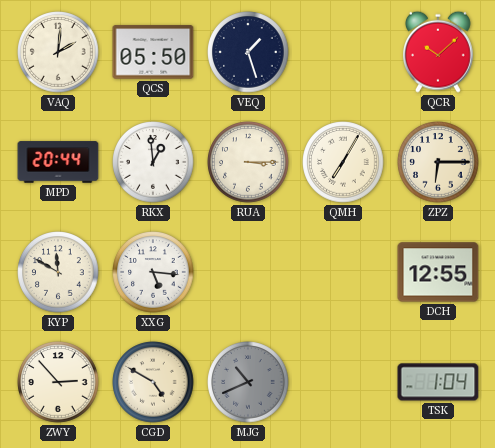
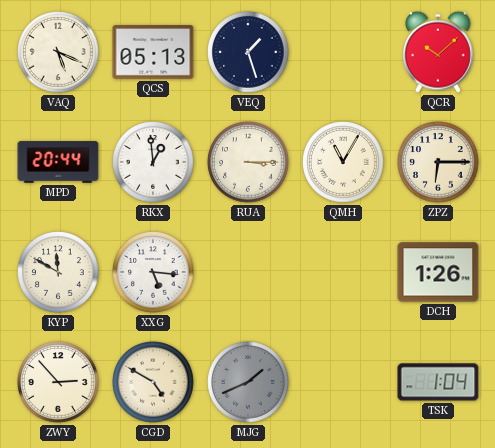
VAQ: 2:01 -> 5:19
QCS: 05:50 -> 05:13
QMH: 7:05 -> 11:05
DCH: 12:55 -> 1:26
MJG: 10:41 -> 1:41
